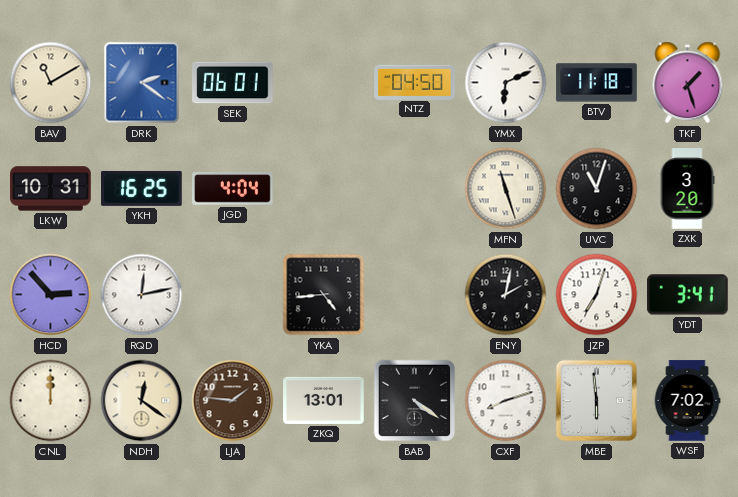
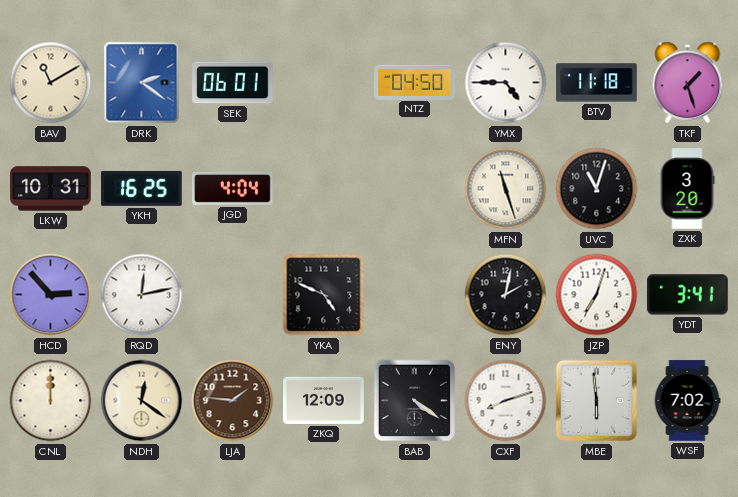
YMX: 6:11 -> 4:45
YKA: 4:44 -> 4:49
ZKQ: 13:01 -> 12:09
